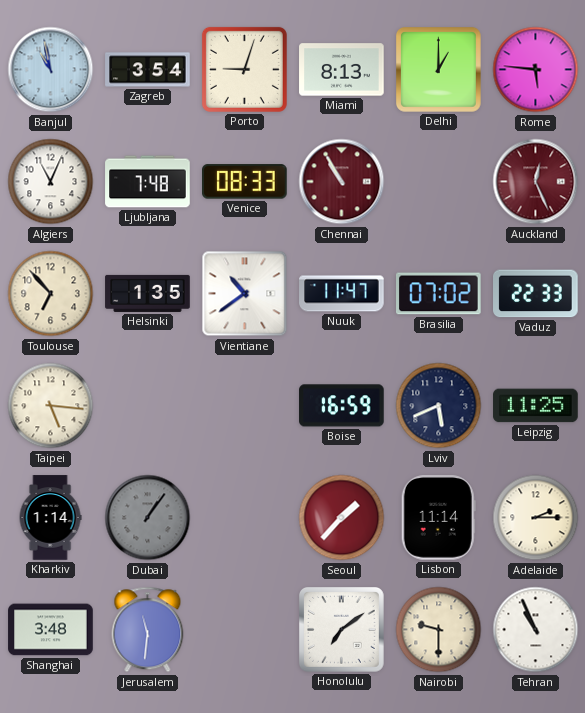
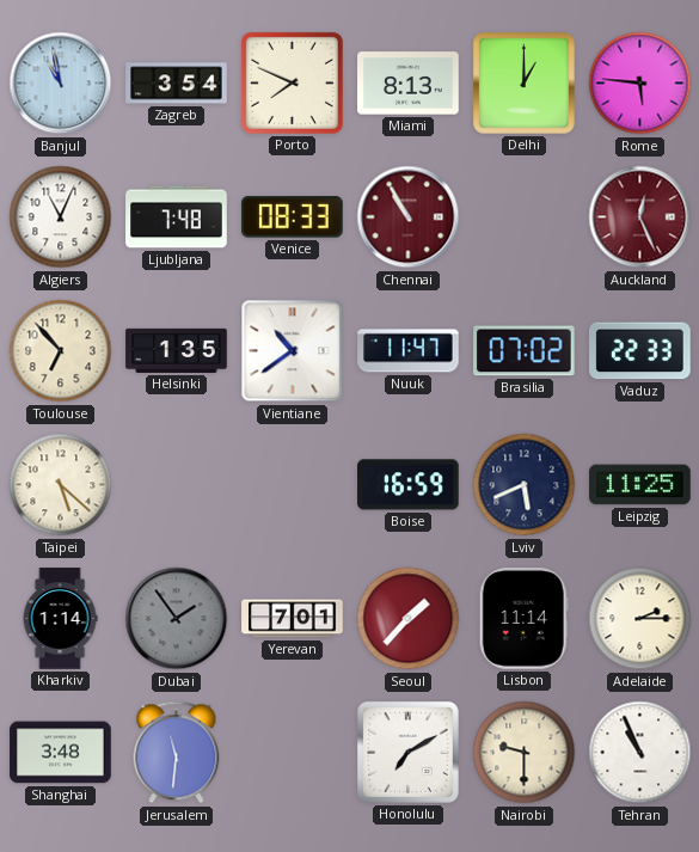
Porto: 9:03 -> 7:49
Taipei: 5:16 -> 5:22
Dubai: 1:06 -> 1:54
Yerevan: none -> 7:01
Honolulu: 7:09 -> 7:10
